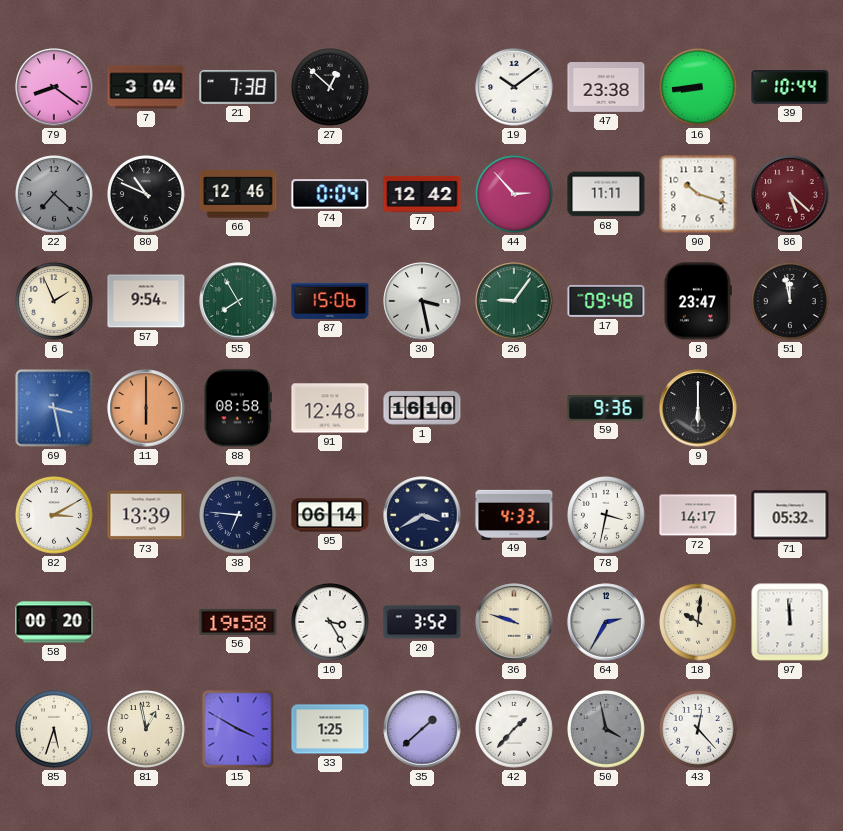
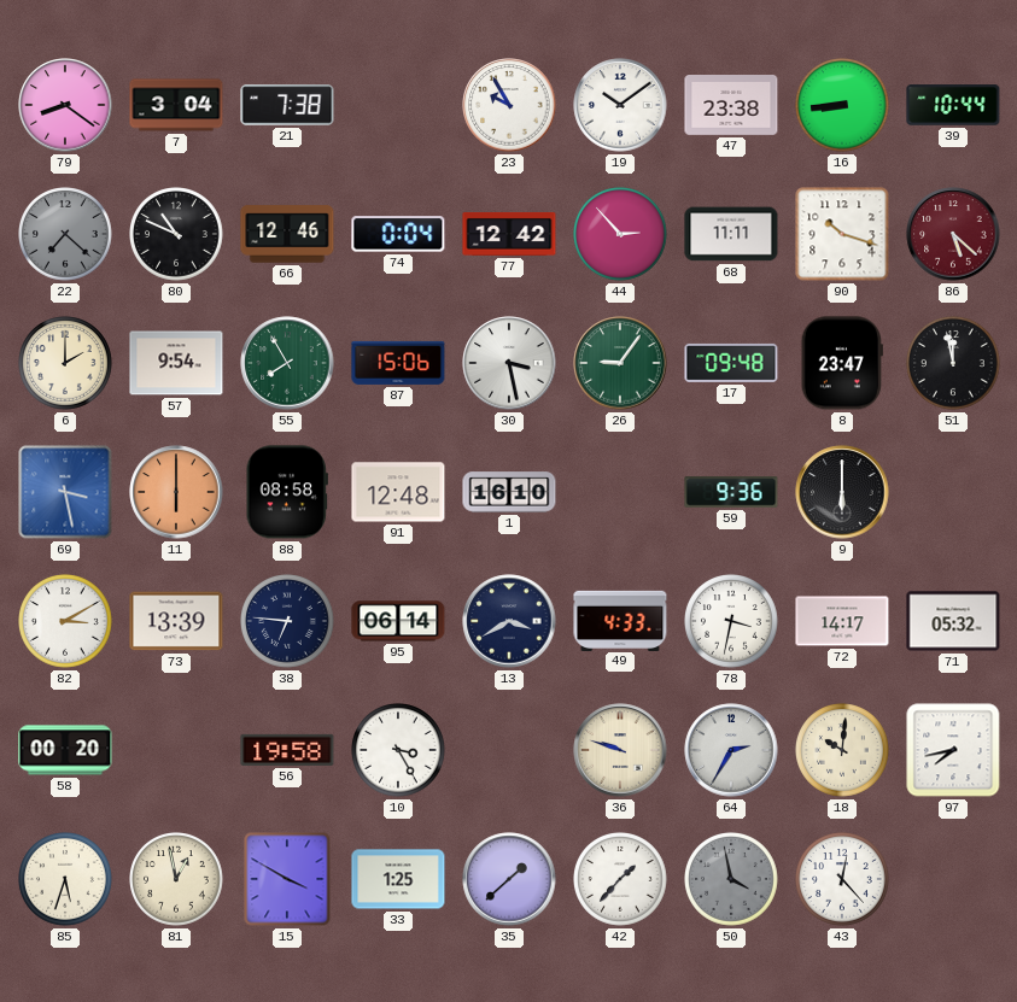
27: 12:52 -> none
23: none -> 9:55
6: 1:56 -> 2:00
20: 3:52 -> none
97: 11:59 -> 7:43
